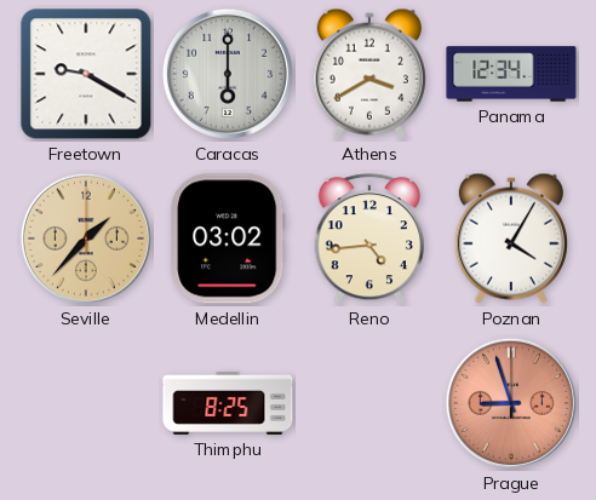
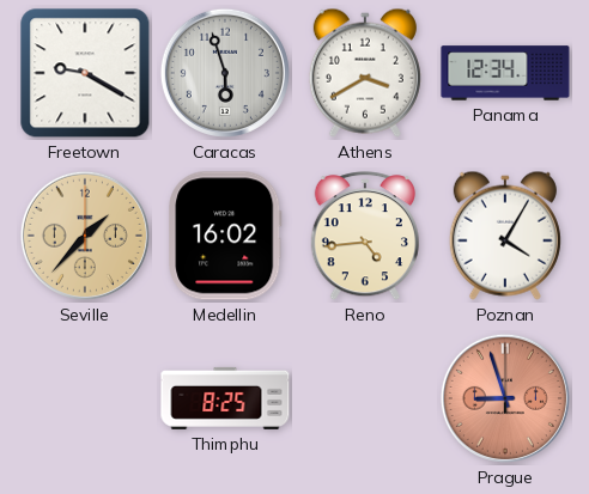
Caracas: 6:00 -> 5:57
Medellin: 03:02 -> 16:02
